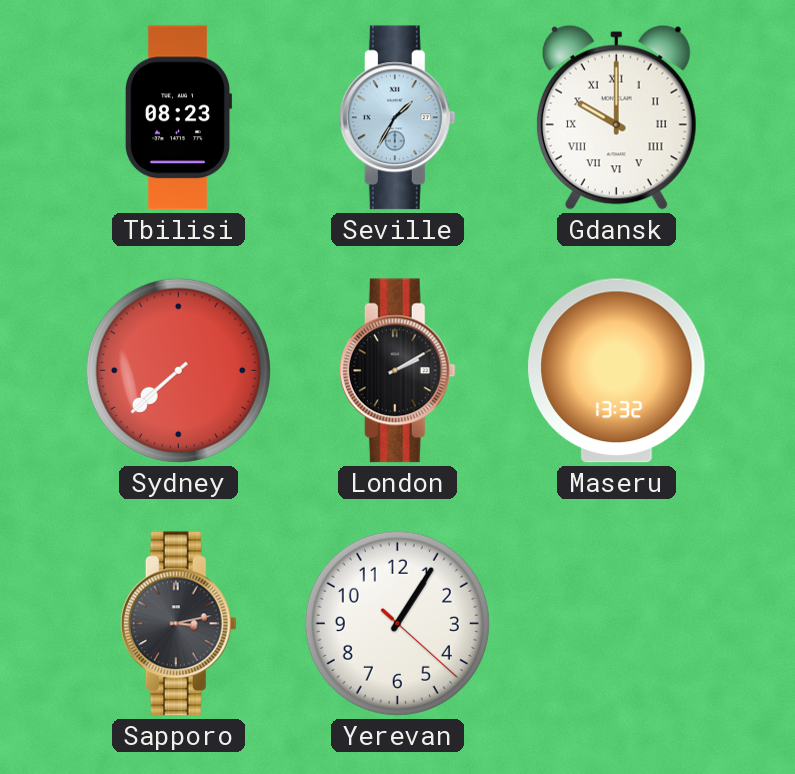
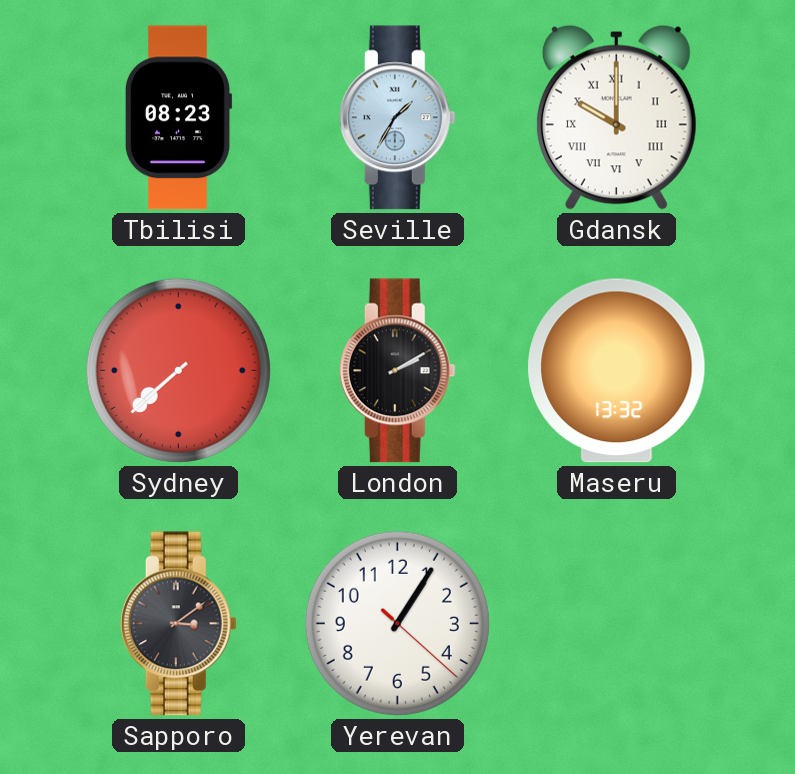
Sapporo: 3:13 -> 3:09
